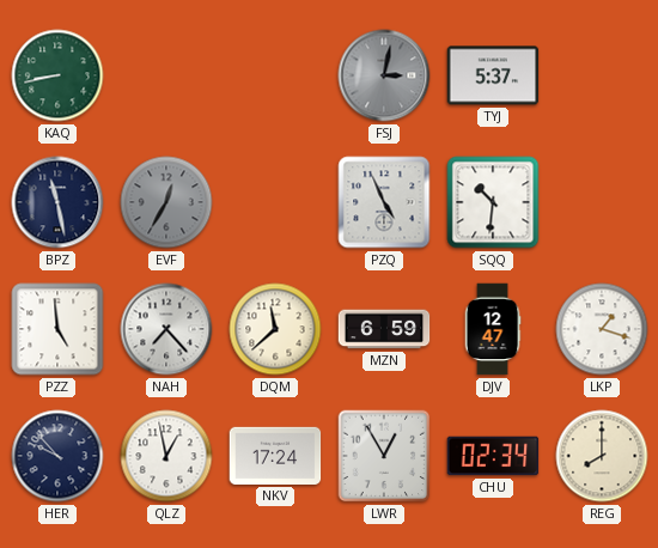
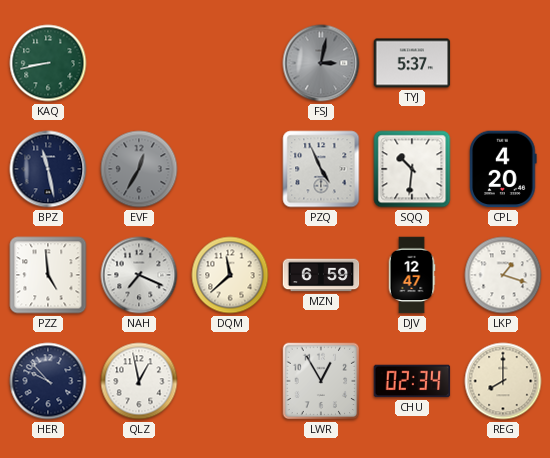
CPL: none -> 4:20
NAH: 7:23 -> 7:19
NKV: 17:24 -> none
